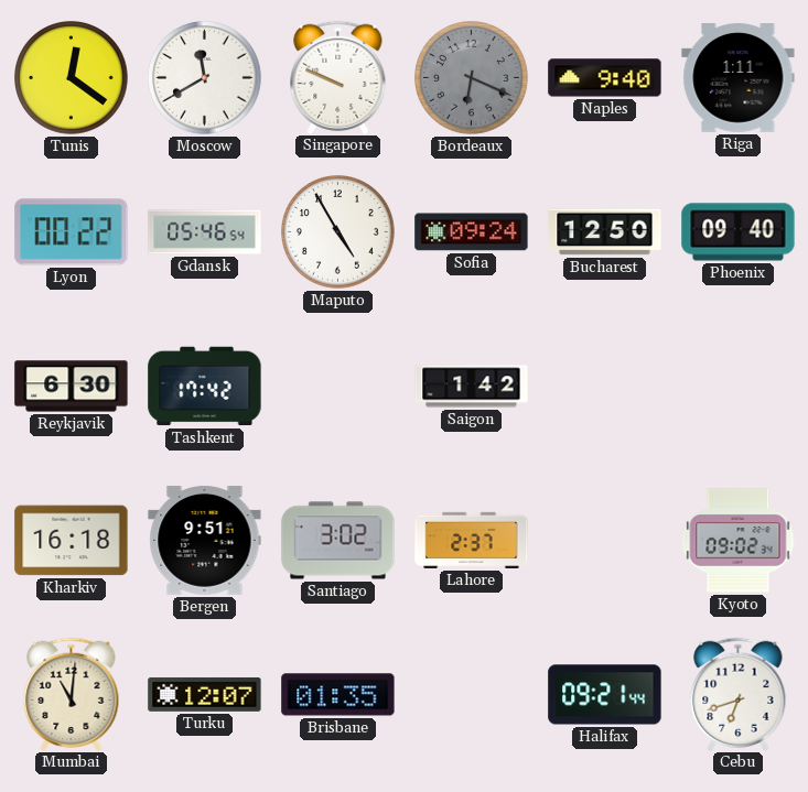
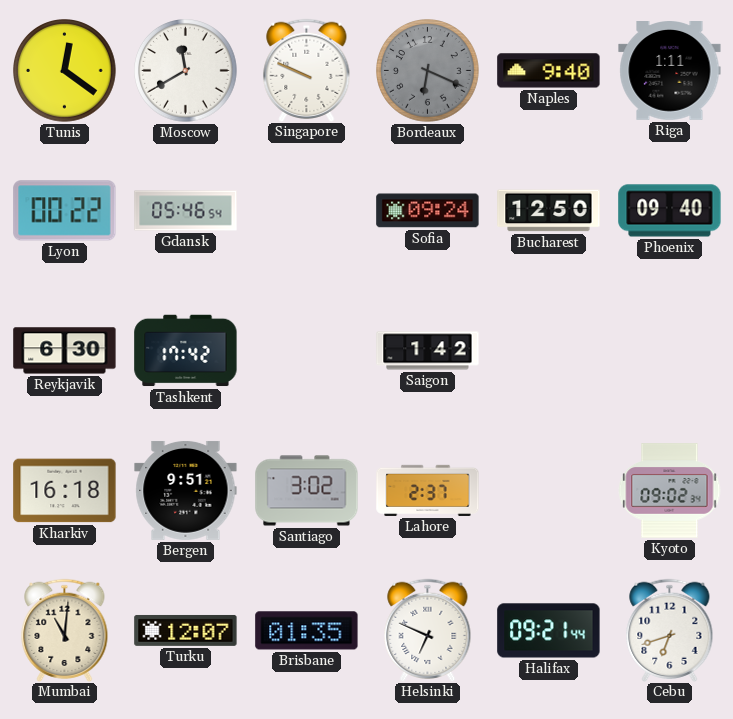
Maputo: 4:55 -> none
Helsinki: none -> 6:49
